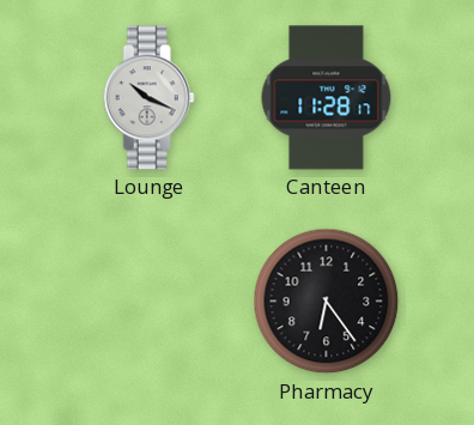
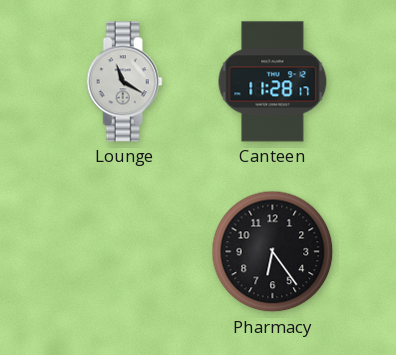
Lounge: 10:19 -> 11:20
